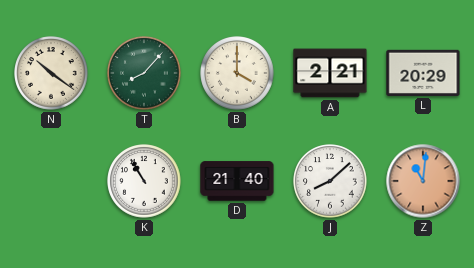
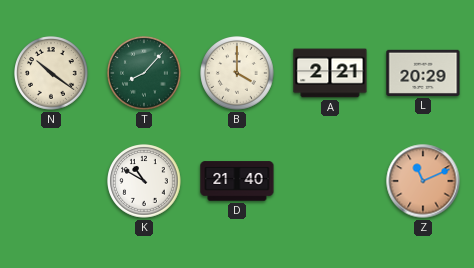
K: 10:55 -> 10:50
J: 8:08 -> none
Z: 11:01 -> 11:11
